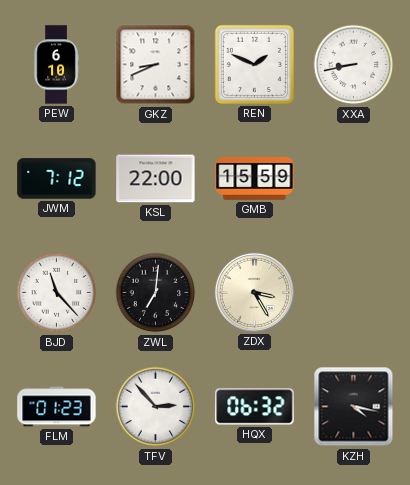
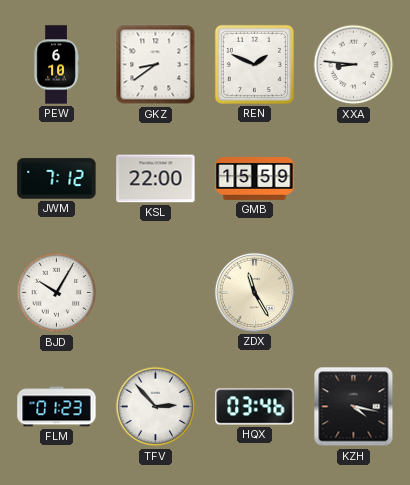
GKZ: 8:41 -> 8:39
XXA: 8:43 -> 8:46
BJD: 11:23 -> 10:05
ZWL: 7:01 -> none
ZDX: 3:25 -> 11:25
HQX: 06:32 -> 03:46
